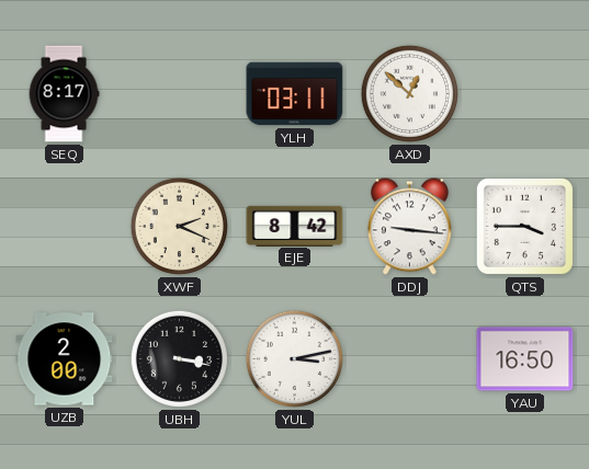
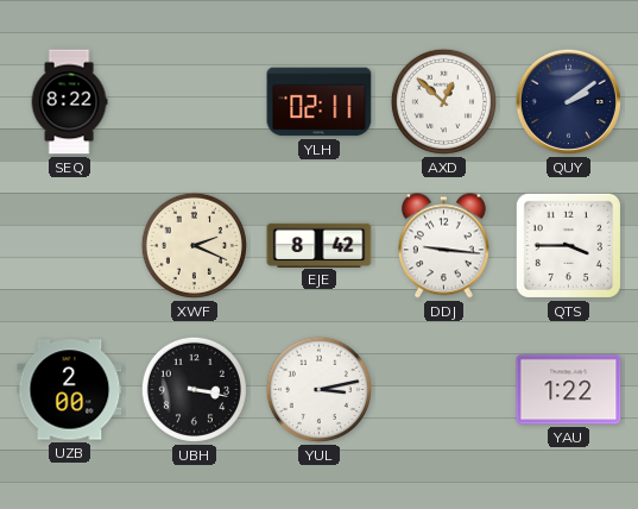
SEQ: 8:17 -> 8:22
YLH: 03:11 -> 02:11
QUY: none -> 2:09
YAU: 16:50 -> 1:22
